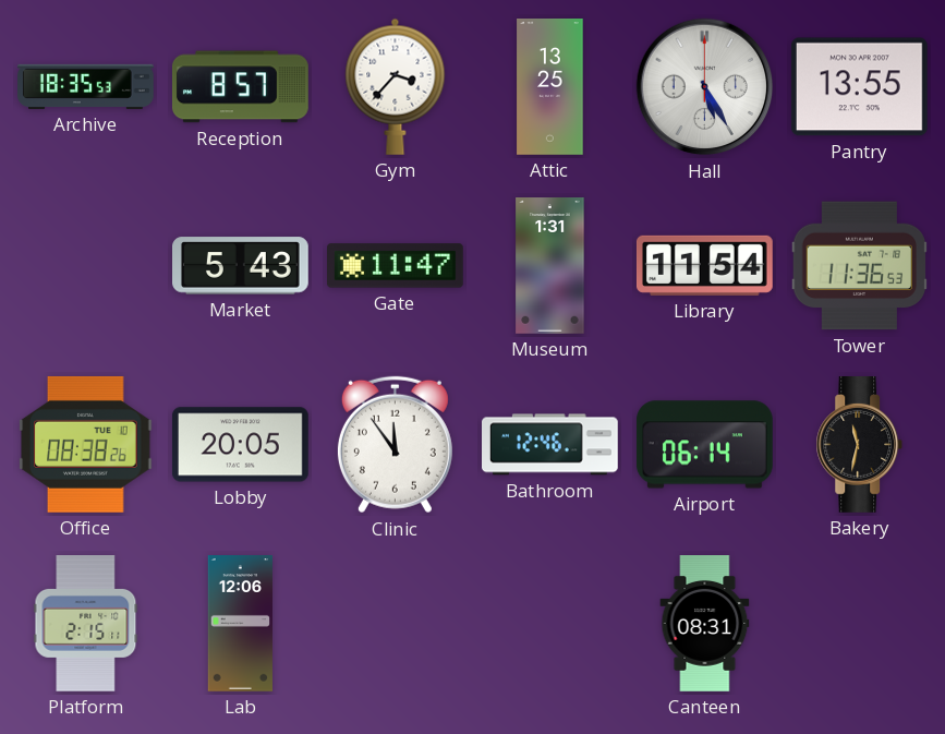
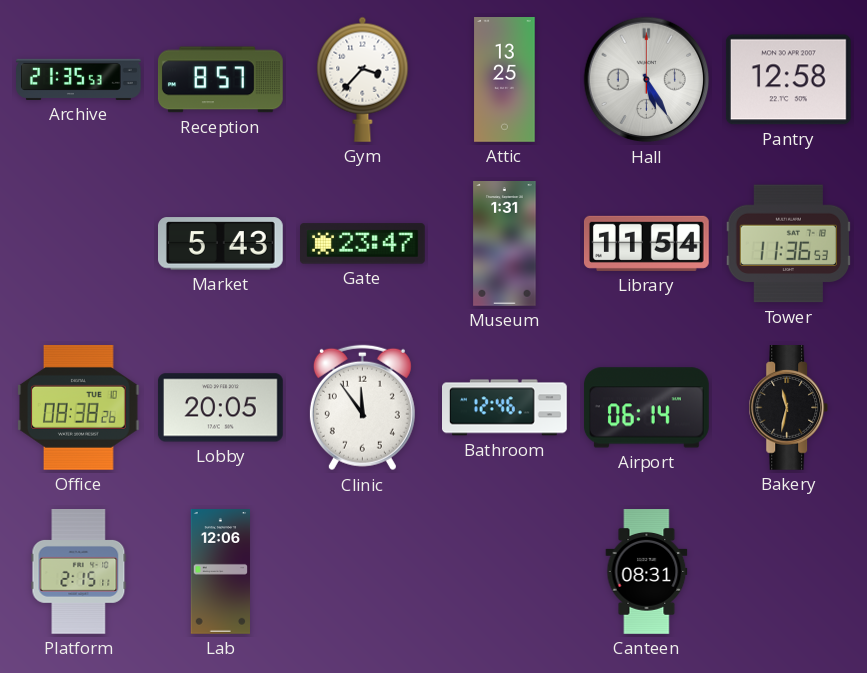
Archive: 18:35 -> 21:35
Pantry: 13:55 -> 12:58
Gate: 11:47 -> 23:47
